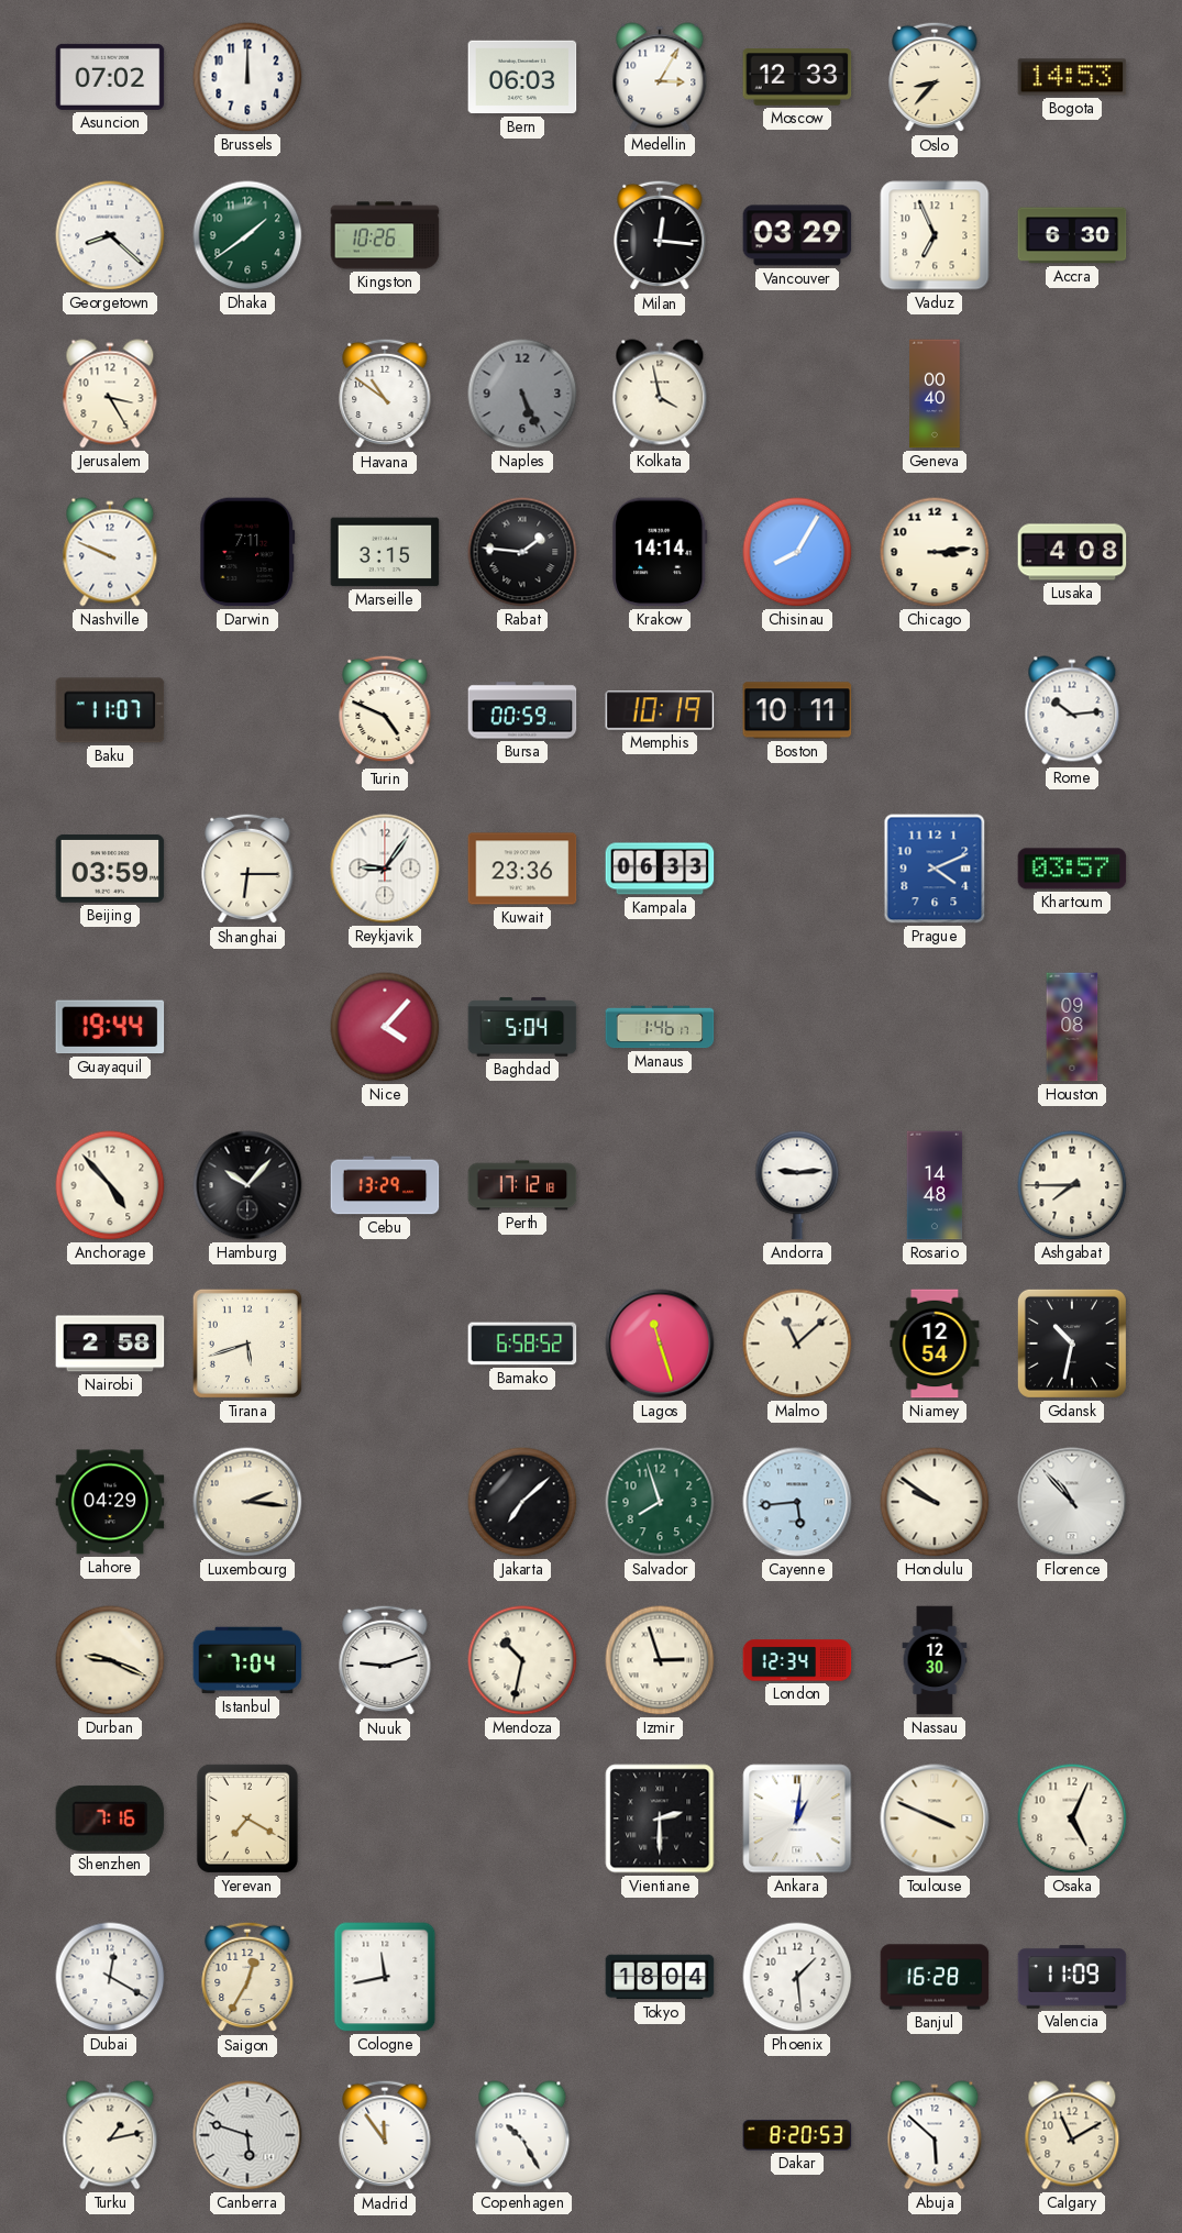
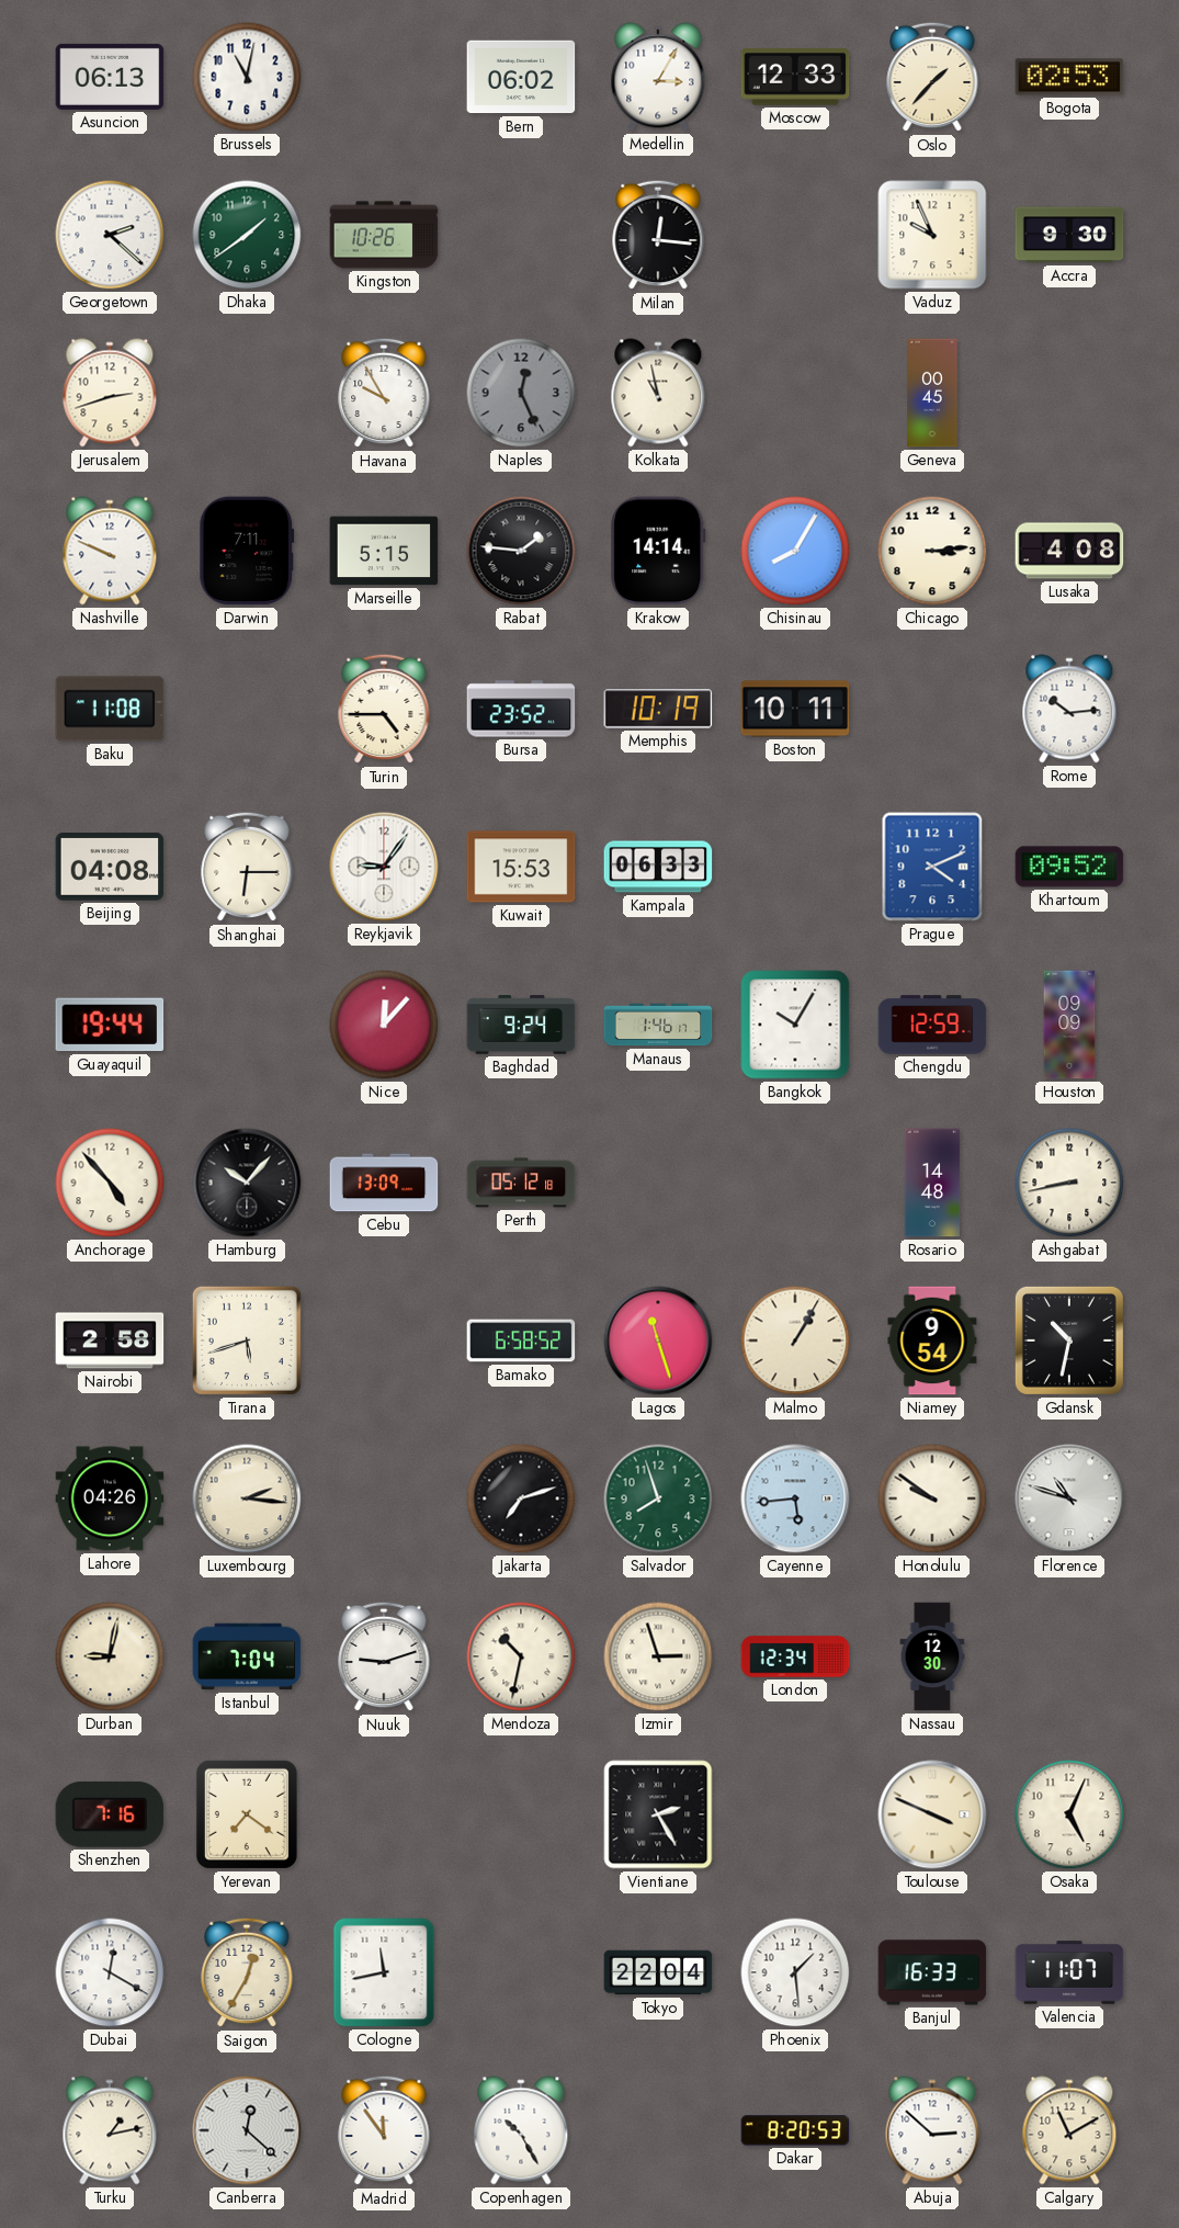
Asuncion: 07:02 -> 06:13
Brussels: 12:00 -> 11:02
Bern: 06:03 -> 06:02
Oslo: 8:37 -> 1:37
Bogota: 14:53 -> 02:53
Georgetown: 8:22 -> 2:22
Vancouver: 03:29 -> none
Vaduz: 6:56 -> 9:56
Accra: 6:30 -> 9:30
Jerusalem: 3:25 -> 2:42
Havana: 10:51 -> 9:55
Naples: 5:26 -> 12:26
Kolkata: 3:58 -> 10:58
Geneva: 00:40 -> 00:45
Marseille: 3:15 -> 5:15
Baku: 11:07 -> 11:08
Turin: 4:49 -> 4:45
Bursa: 00:59 -> 23:52
Beijing: 03:59 -> 04:08
Kuwait: 23:36 -> 15:53
Khartoum: 03:57 -> 09:52
Nice: 4:07 -> 12:07
Baghdad: 5:04 -> 9:24
Bangkok: none -> 10:05
Chengdu: none -> 12:59
Houston: 09:08 -> 09:09
Cebu: 13:29 -> 13:09
Perth: 17:12 -> 05:12
Andorra: 9:14 -> none
Ashgabat: 7:45 -> 8:43
Malmo: 11:08 -> 1:05
Niamey: 12:54 -> 9:54
Lahore: 04:29 -> 04:26
Jakarta: 7:08 -> 7:12
Florence: 10:53 -> 10:48
Durban: 9:19 -> 9:02
Yerevan: 7:20 -> 7:21
Vientiane: 2:30 -> 2:25
Ankara: 1:01 -> none
Tokyo: 18:04 -> 22:04
Banjul: 16:28 -> 16:33
Valencia: 11:09 -> 11:07
Canberra: 5:48 -> 12:22
Abuja: 5:52 -> 2:52
